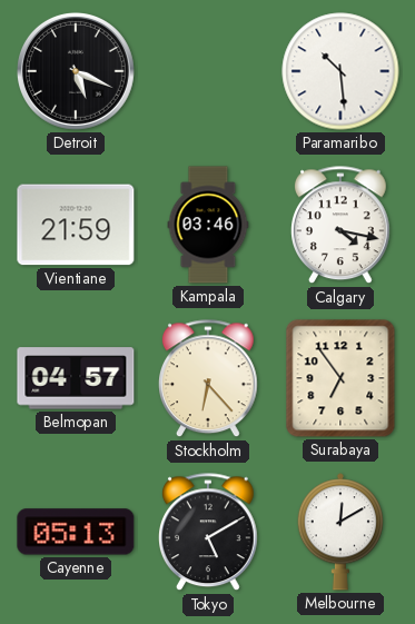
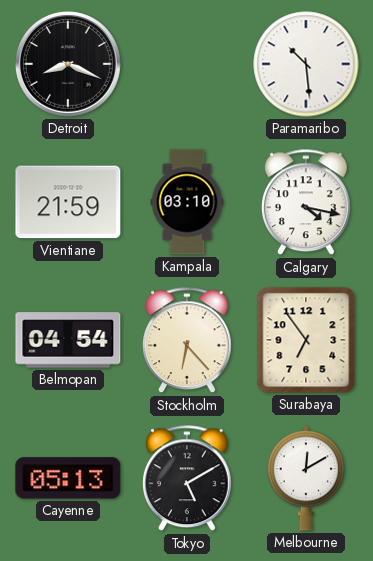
Detroit: 5:19 -> 8:19
Kampala: 03:46 -> 03:10
Belmopan: 04:57 -> 04:54
